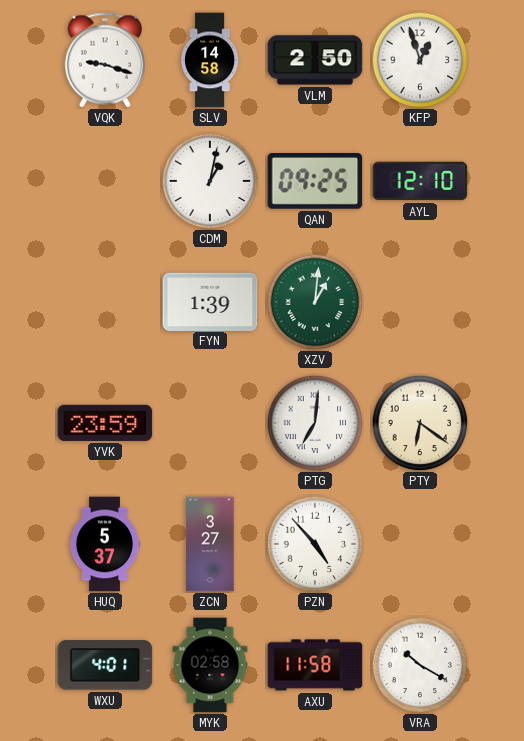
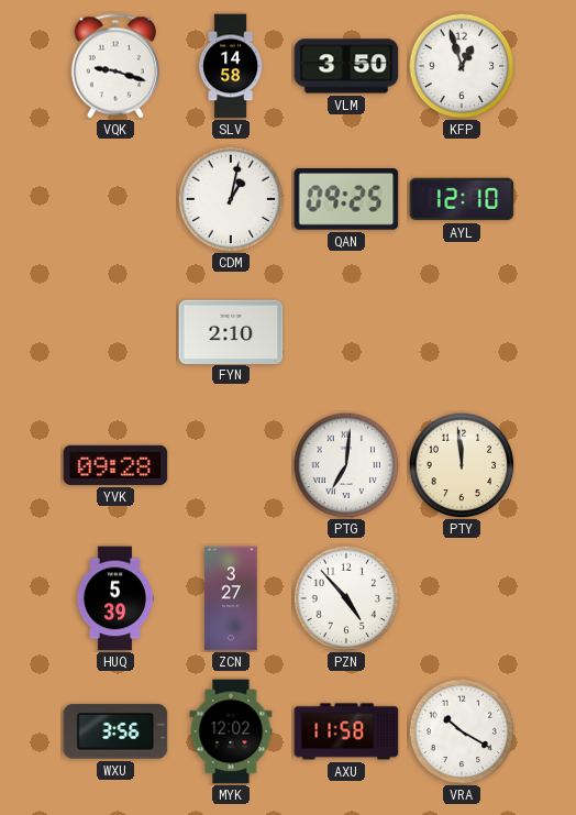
VLM: 2:50 -> 3:50
FYN: 1:39 -> 2:10
XZV: 1:01 -> none
YVK: 23:59 -> 09:28
PTY: 6:21 -> 11:59
HUQ: 5:37 -> 5:39
WXU: 4:01 -> 3:56
MYK: 02:58 -> 12:02
